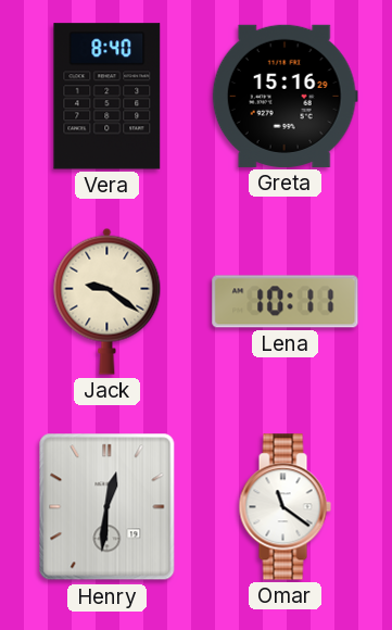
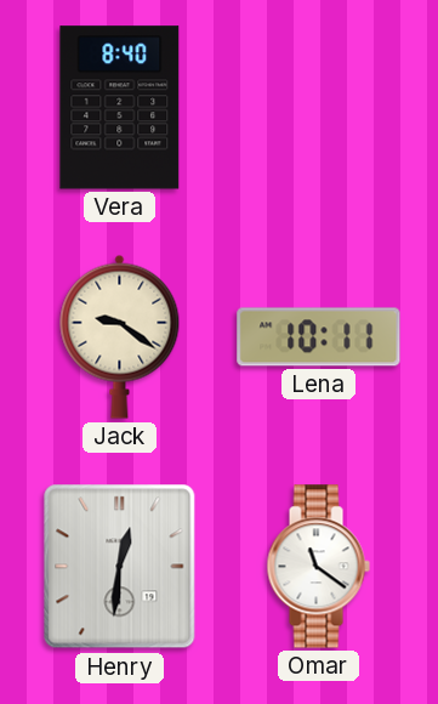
Greta: 15:16 -> none
